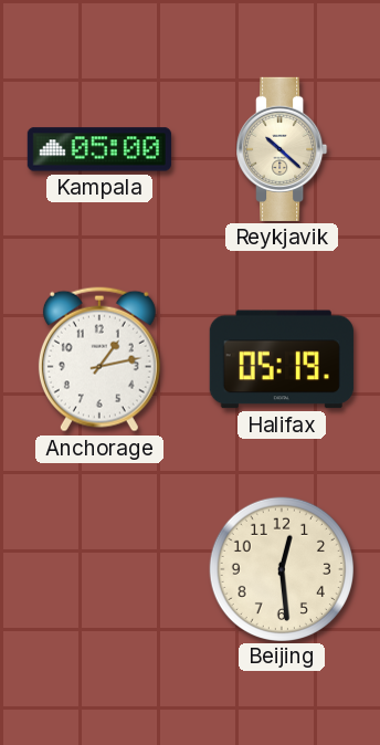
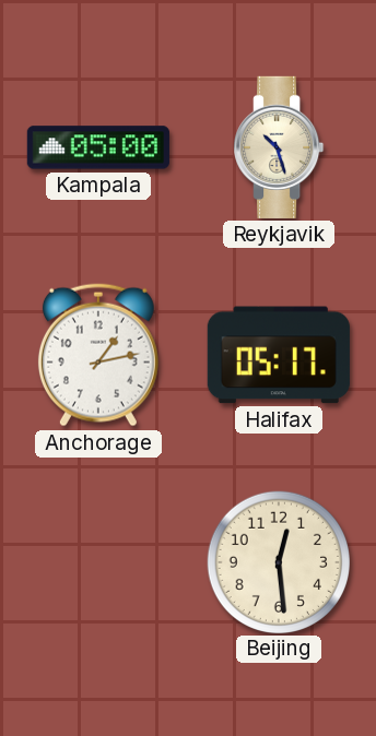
Reykjavik: 10:22 -> 10:27
Halifax: 05:19 -> 05:17
